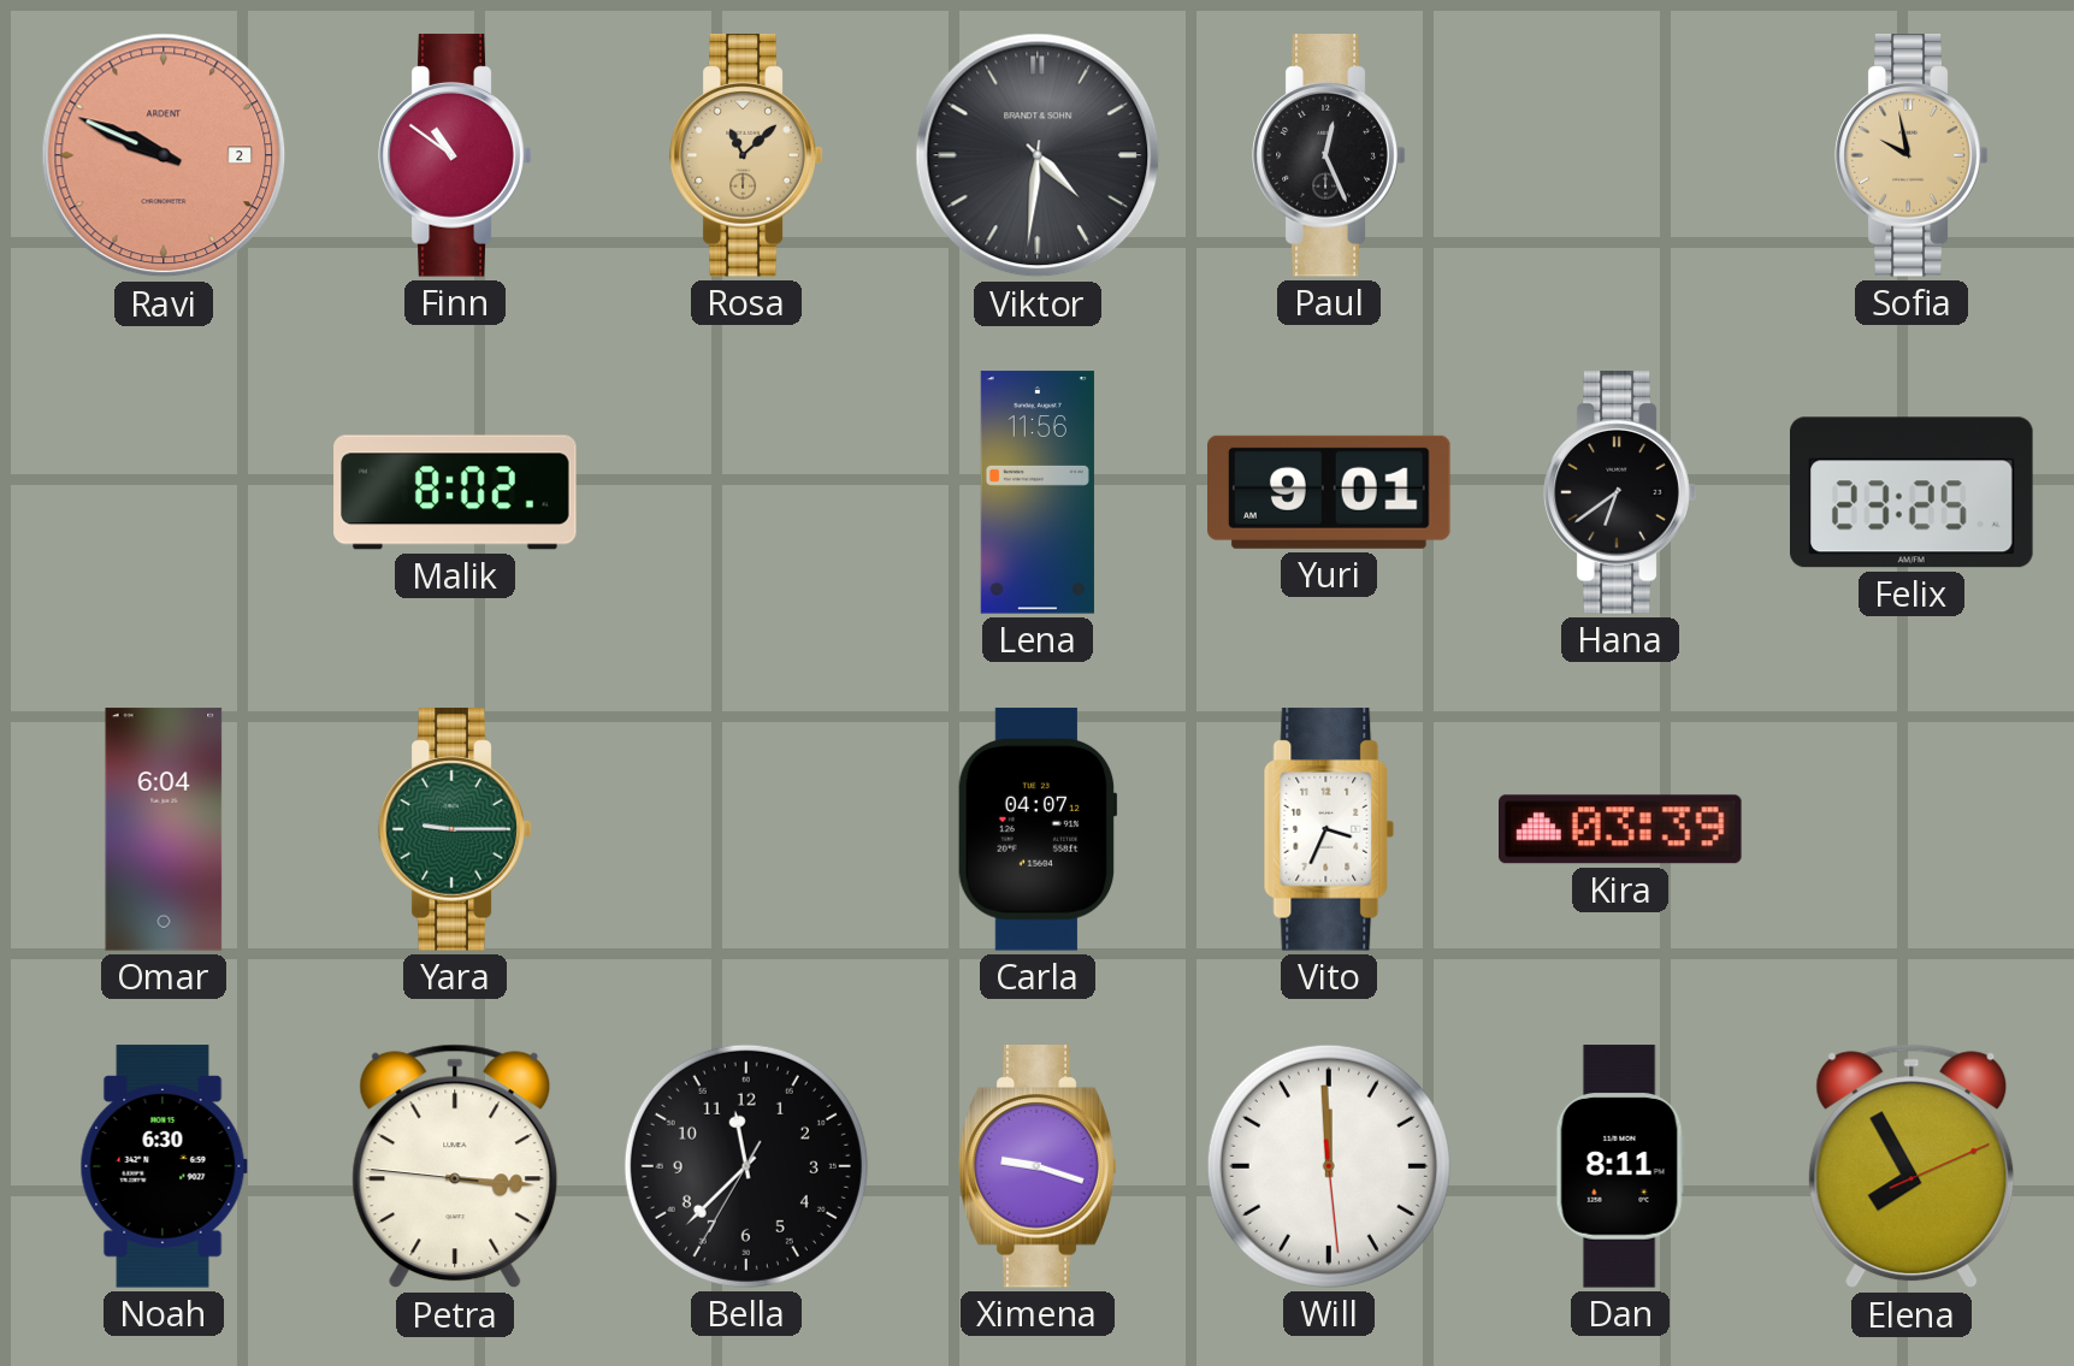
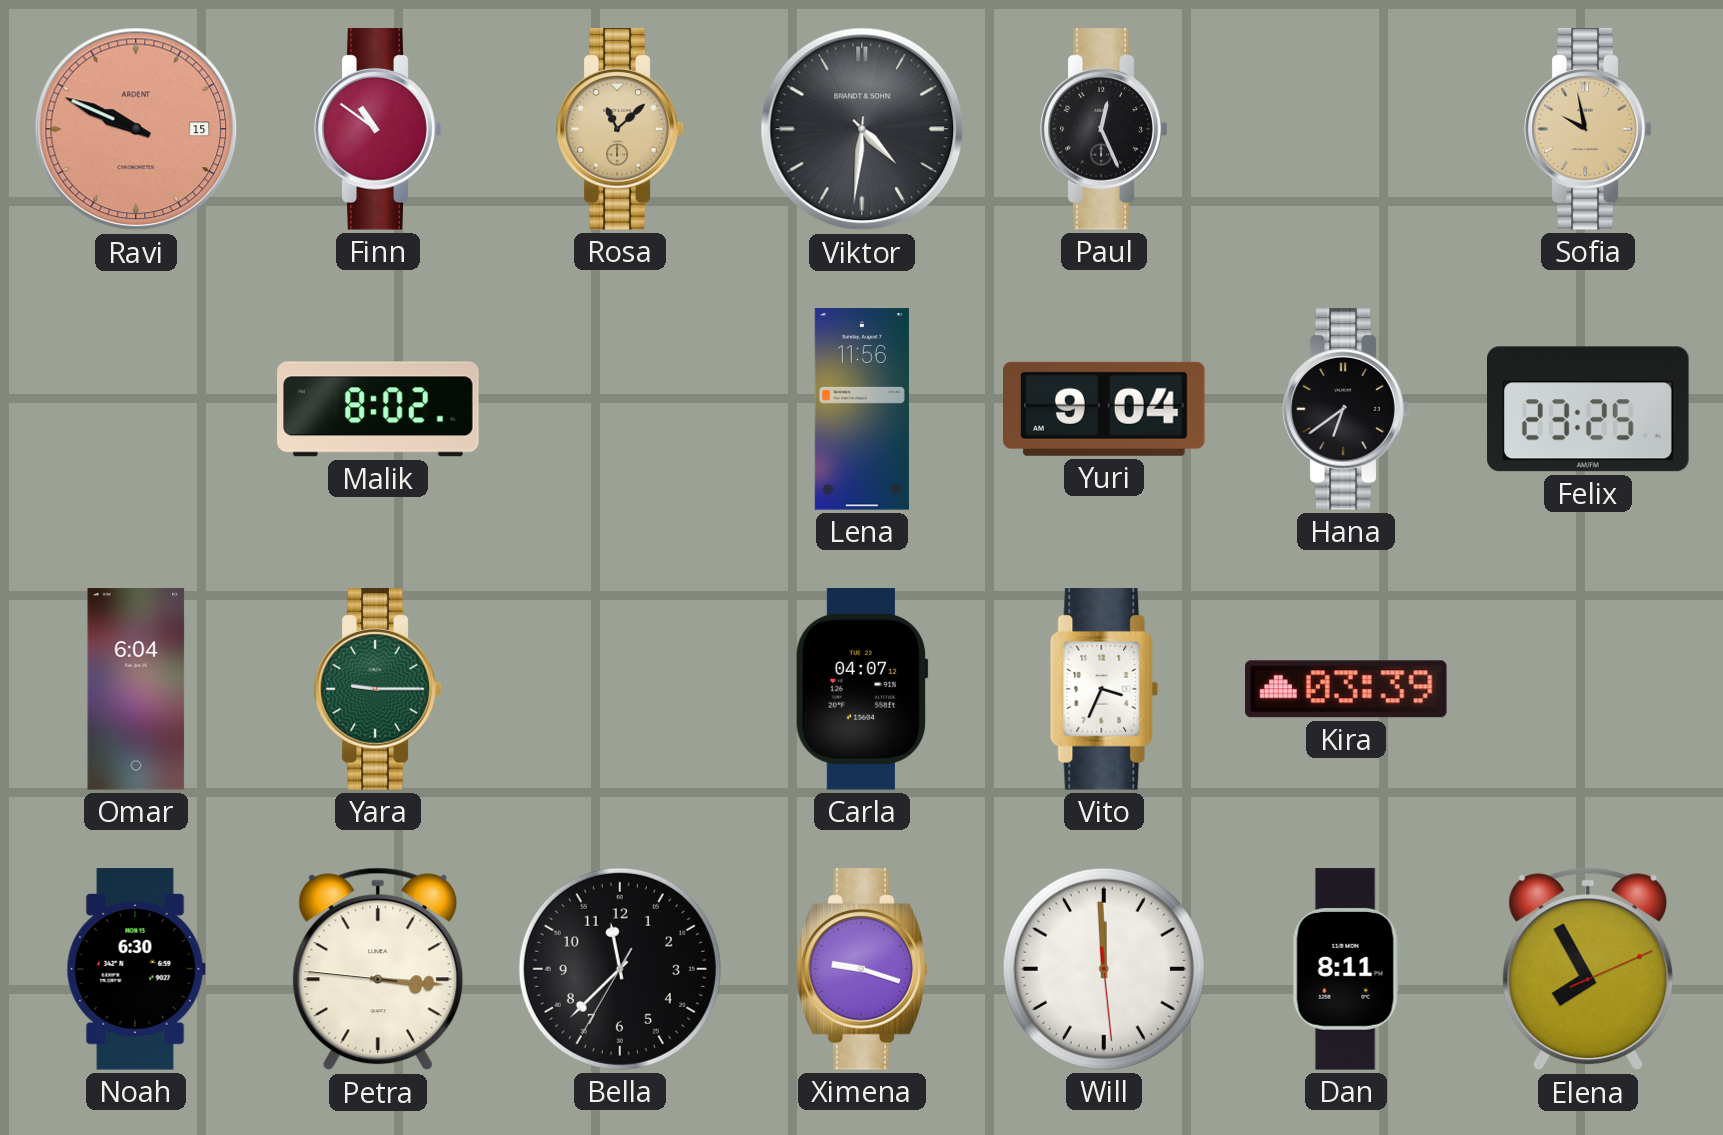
Ravi date: 2 -> 15
Yuri: 9:01 -> 9:04
